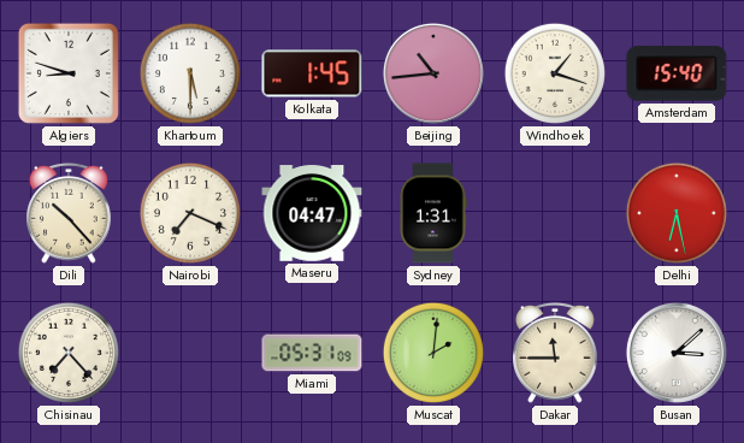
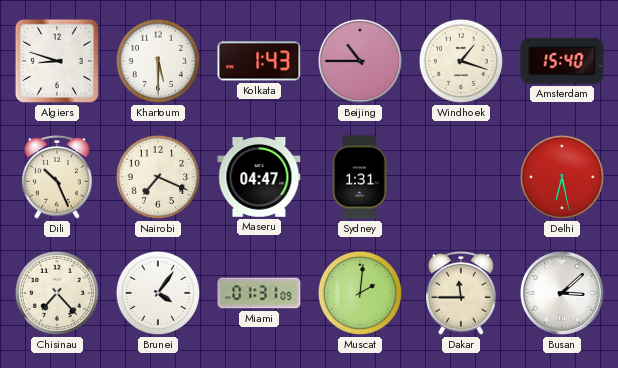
Kolkata: 1:45 -> 1:43
Beijing: 10:44 -> 10:45
Dili: 10:23 -> 10:26
Brunei: none -> 4:06
Miami: 05:31 -> 01:31
